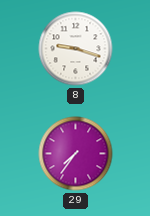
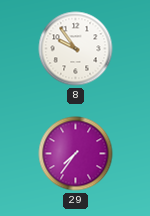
8: 9:18 -> 9:54
